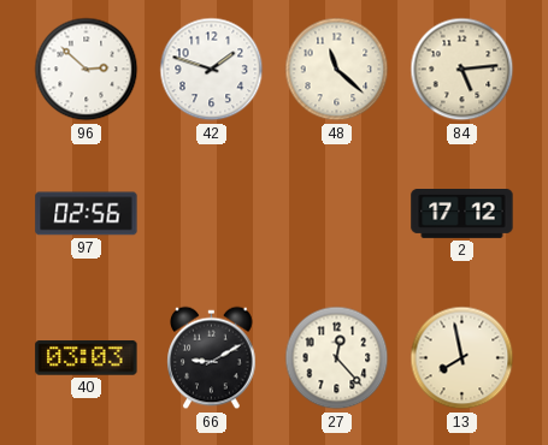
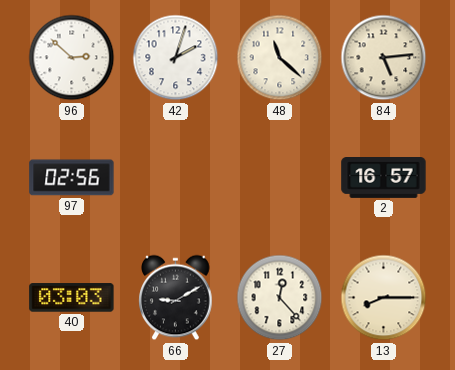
42: 1:48 -> 2:03
2: 17:12 -> 16:57
13: 7:58 -> 8:15
